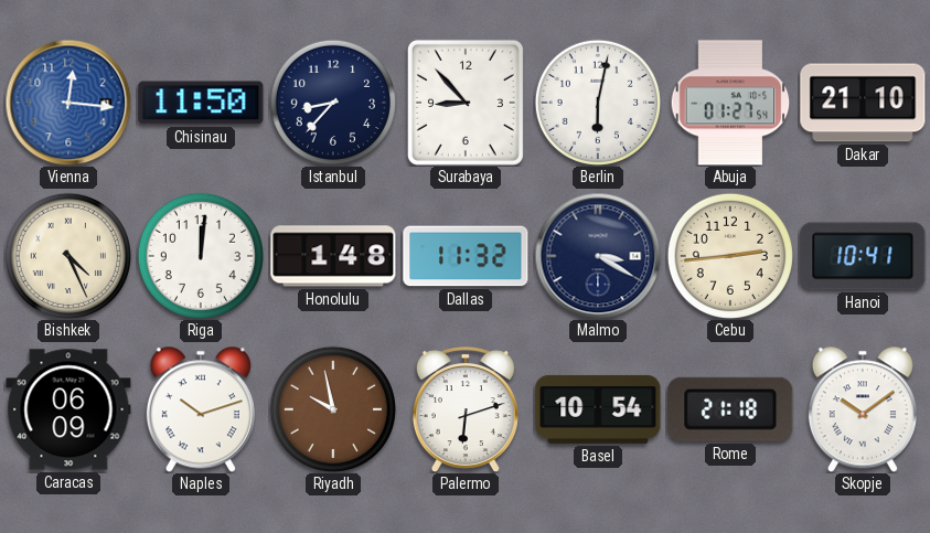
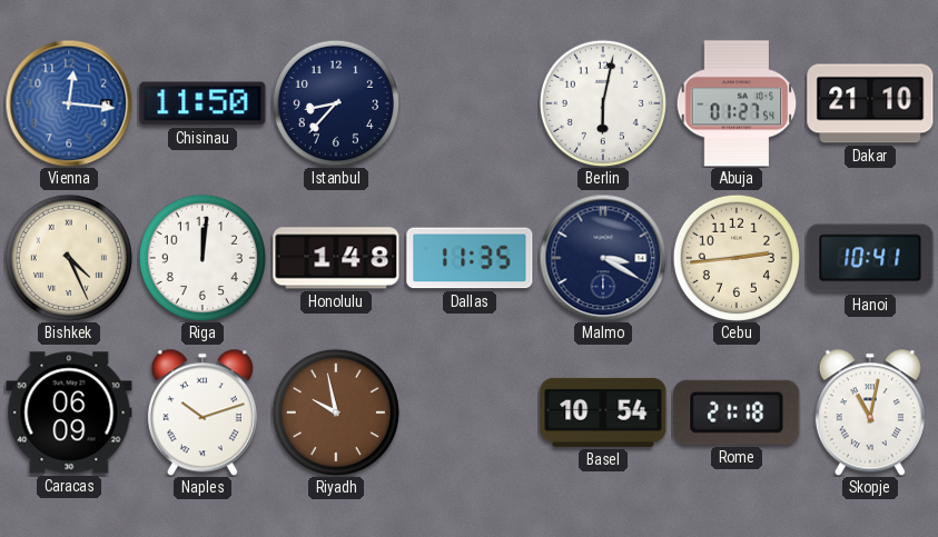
Surabaya: 8:53 -> none
Dallas: 11:32 -> 11:35
Palermo: 6:12 -> none
Skopje: 10:09 -> 11:02
